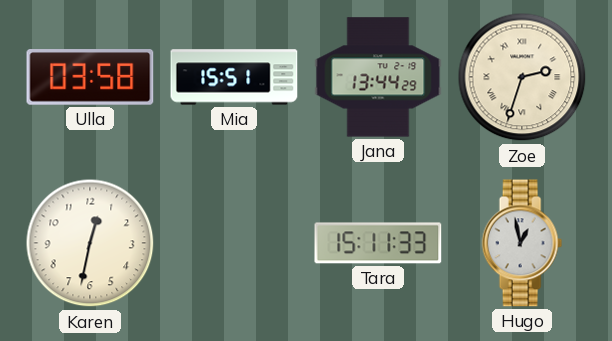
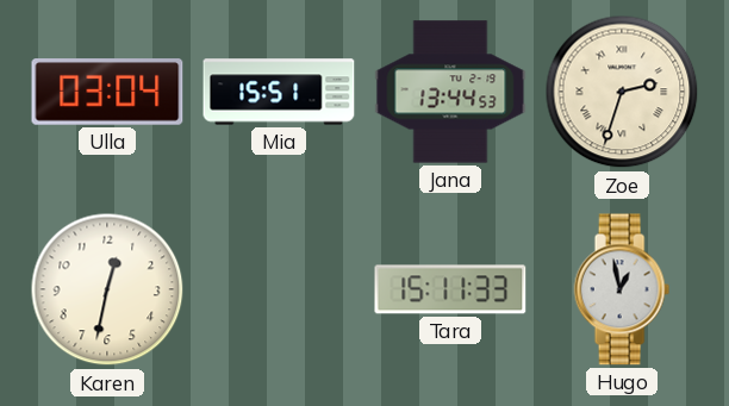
Ulla: 03:58 -> 03:04
Jana: 13:44:29 -> 13:44:53
